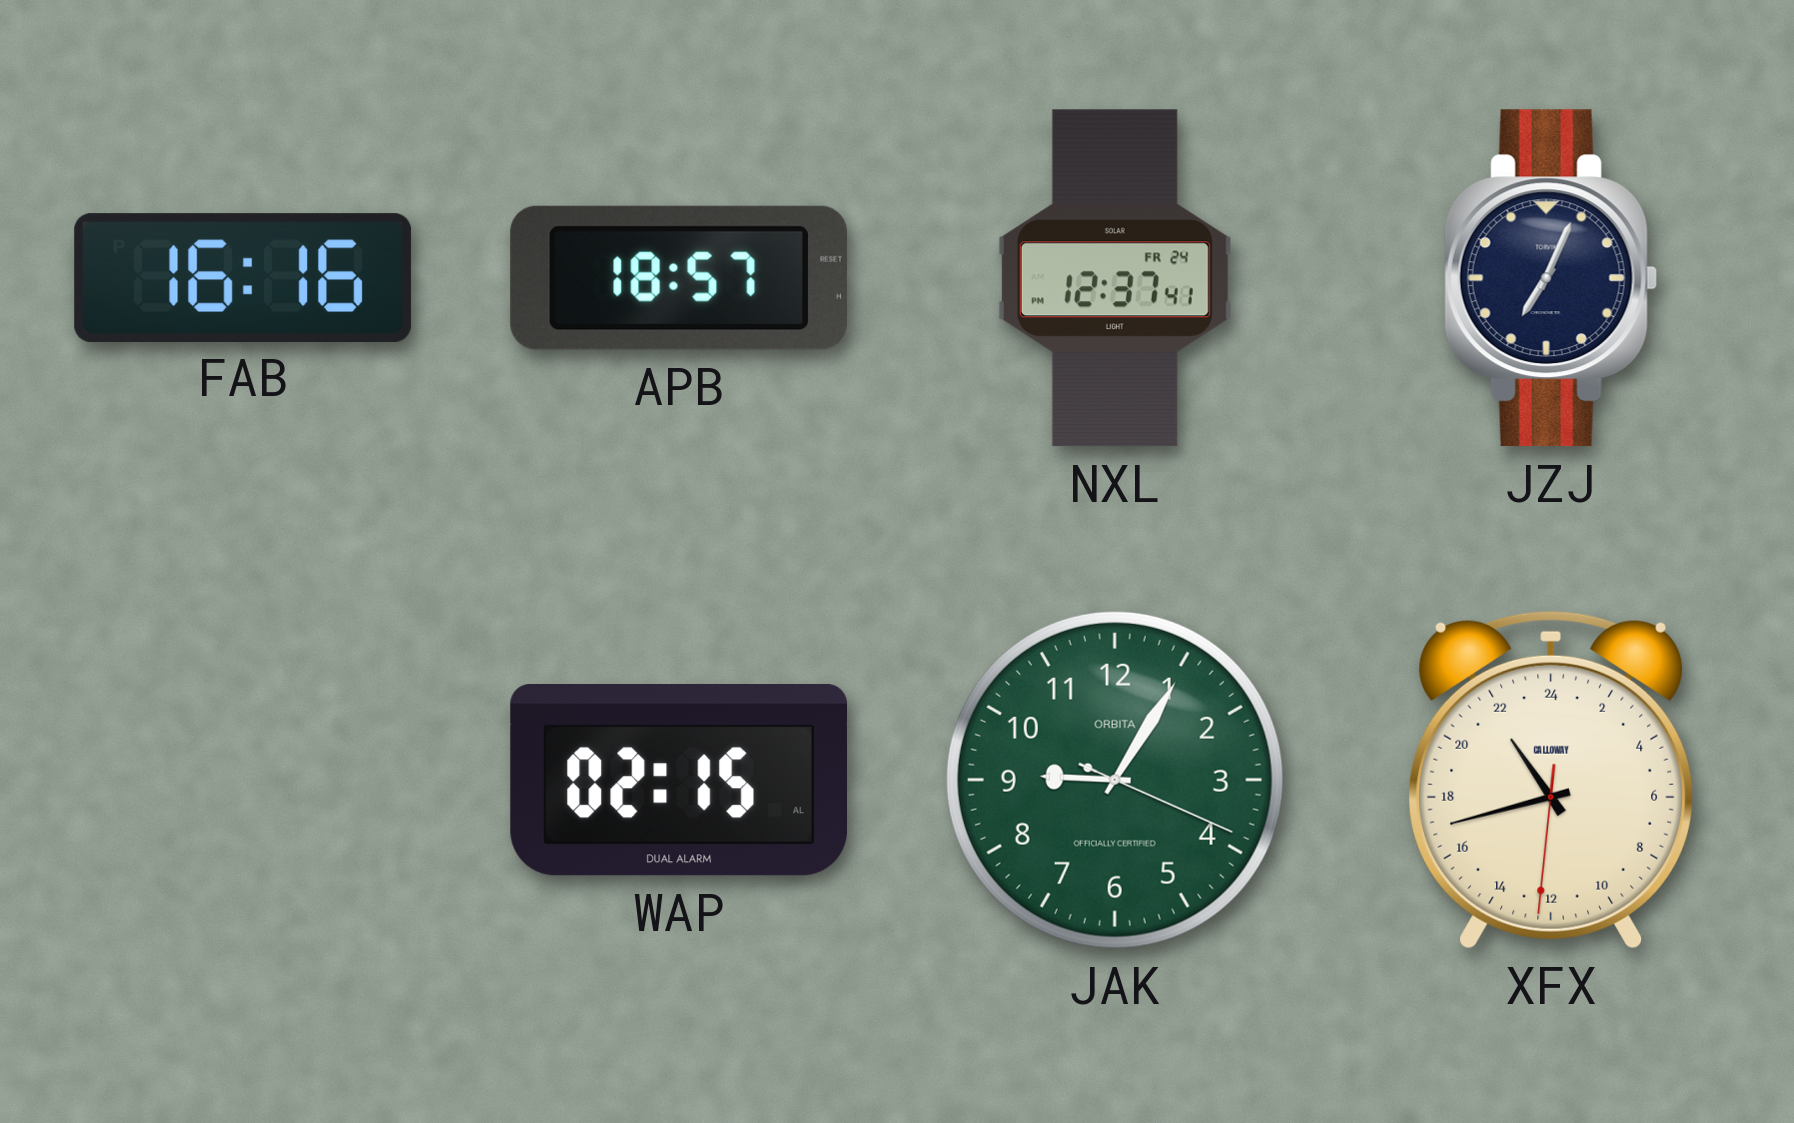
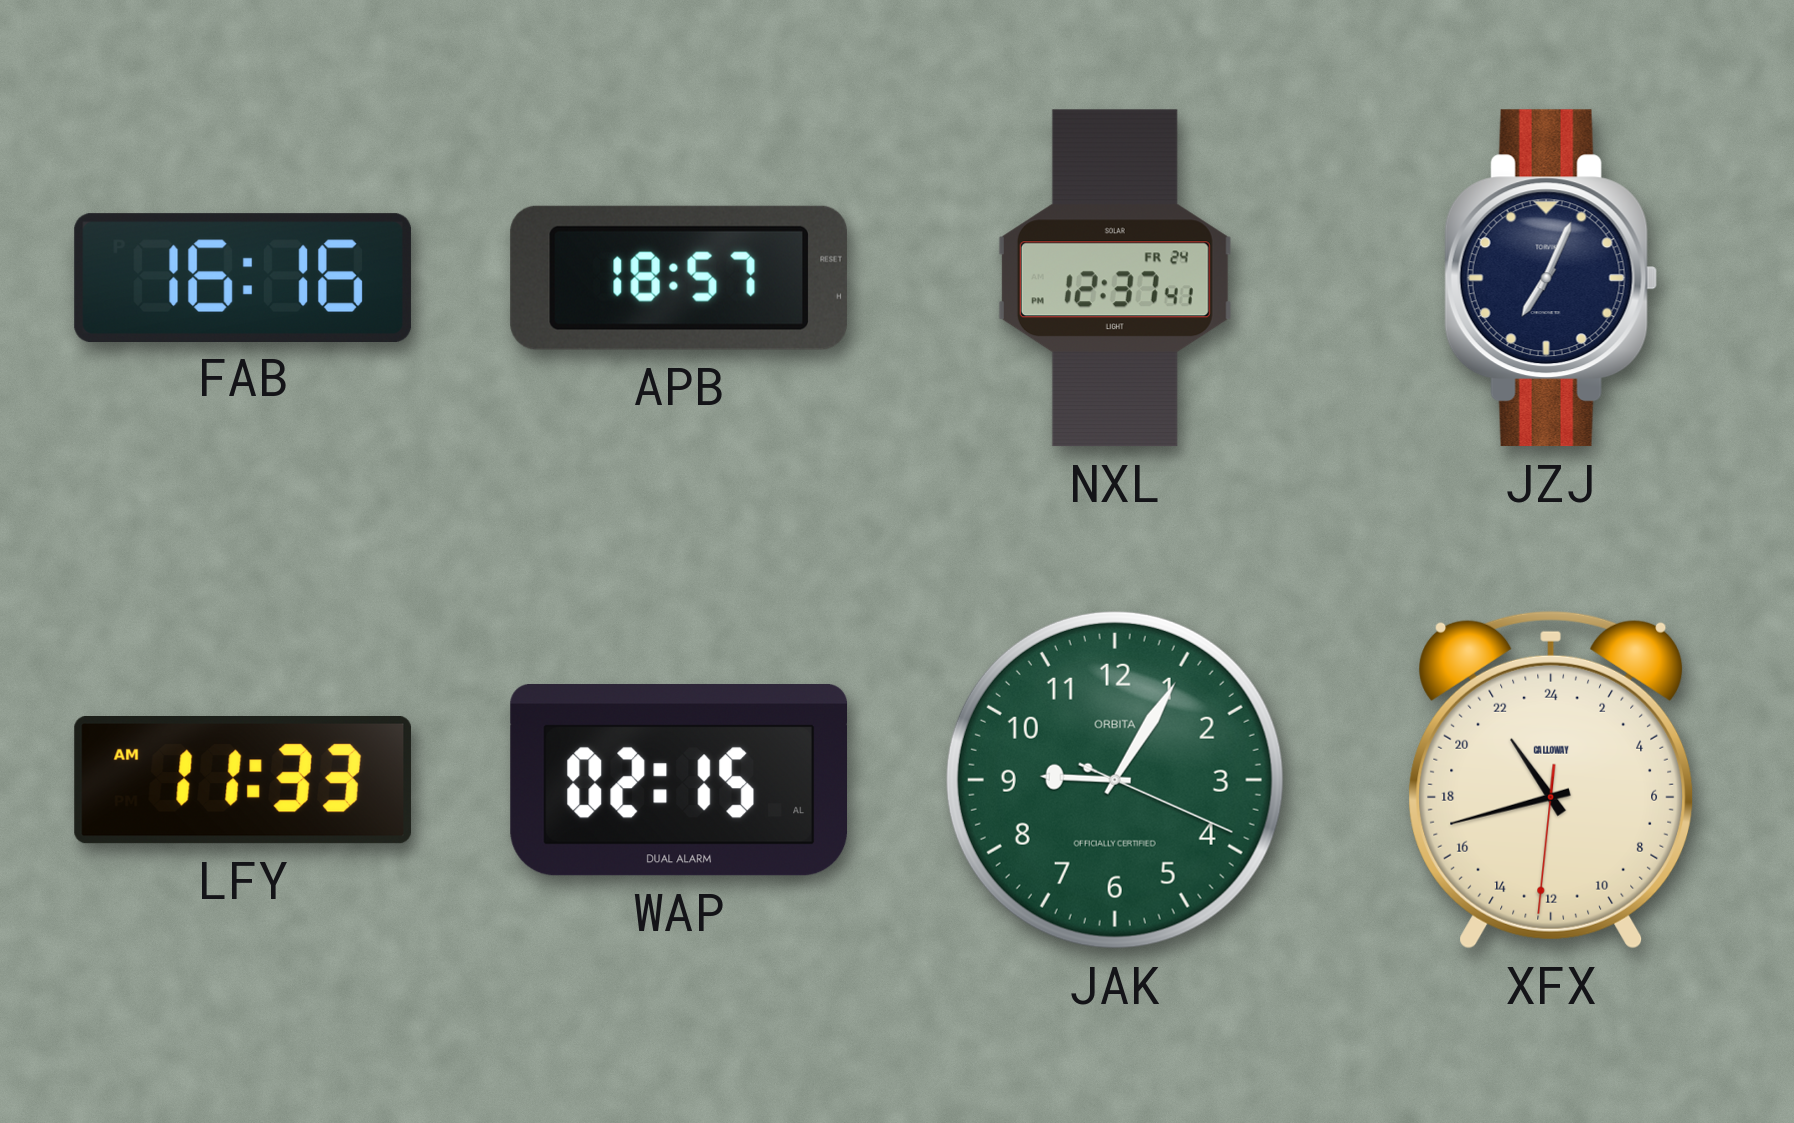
LFY: none -> 11:33
